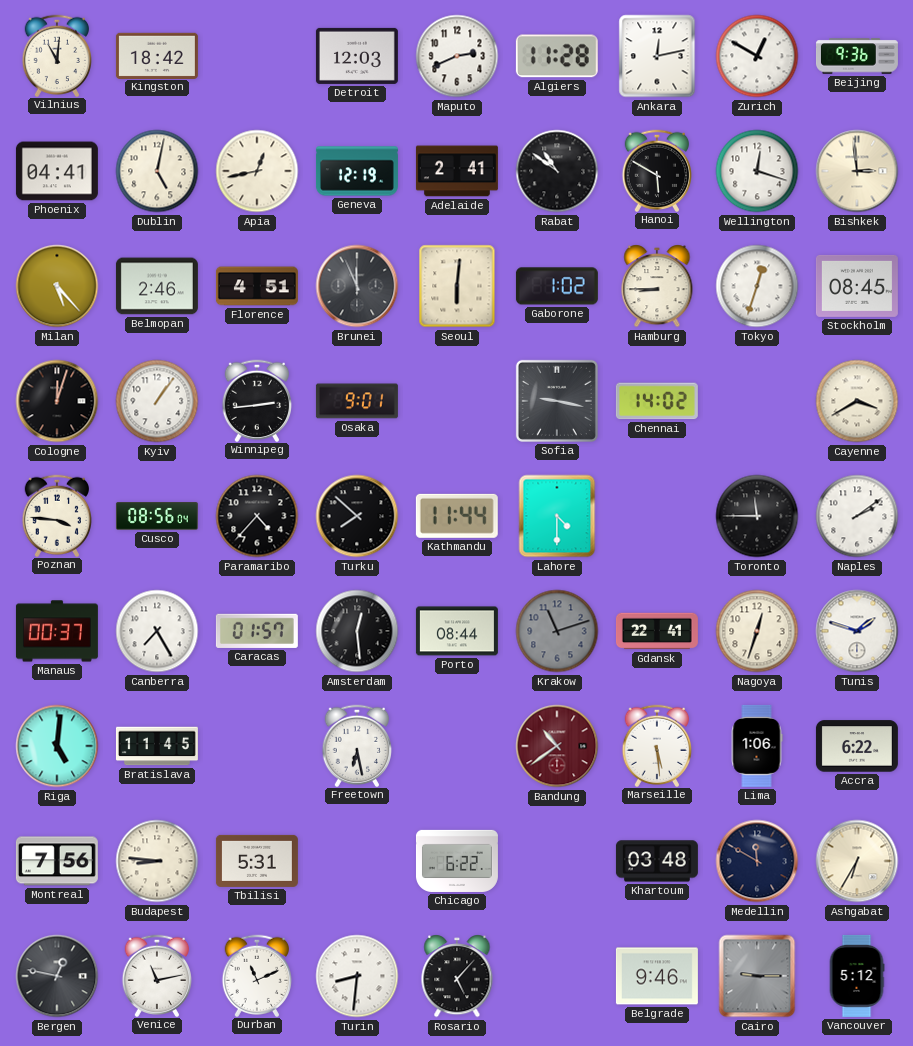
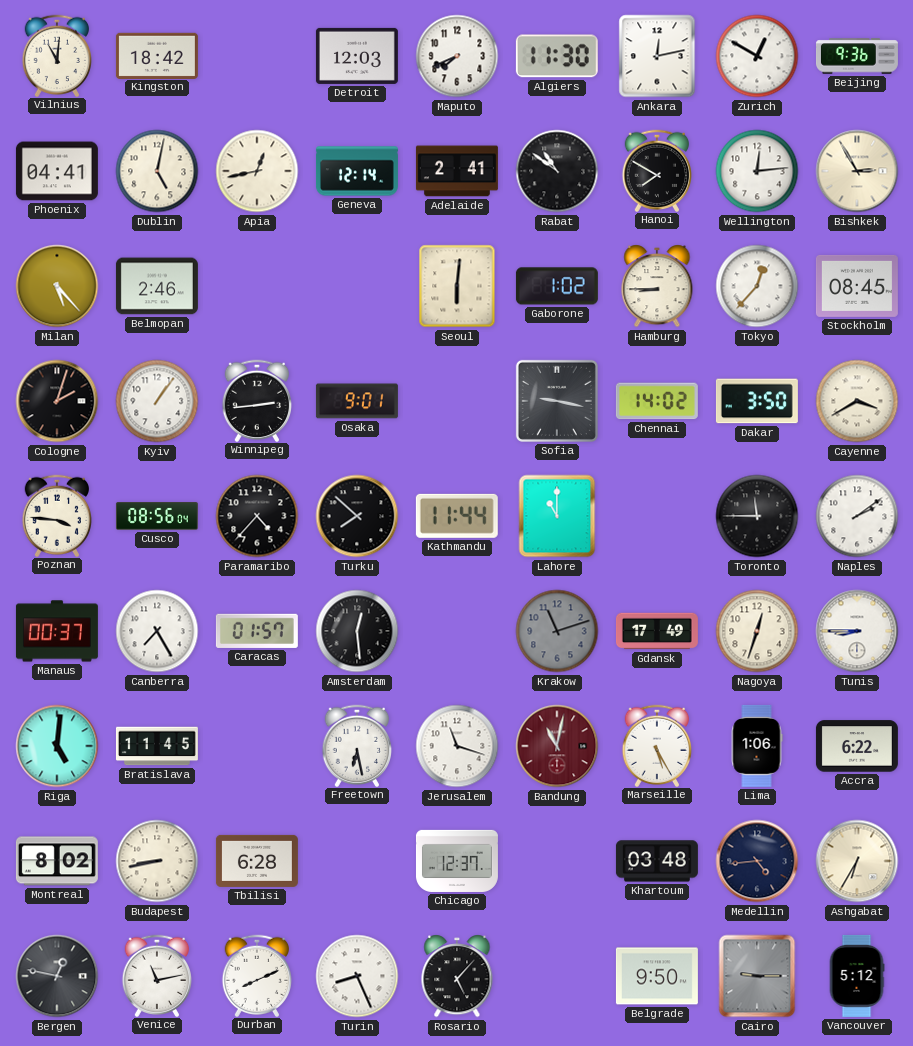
Maputo: 2:41 -> 7:41
Algiers: 11:28 -> 11:30
Geneva: 12:19 -> 12:14
Hanoi: 5:50 -> 7:50
Wellington: 12:18 -> 12:14
Bishkek: 2:59 -> 2:55
Florence: 4:51 -> none
Brunei: 11:56 -> none
Tokyo: 12:33 -> 12:37
Cologne: 12:03 -> 2:03
Dakar: none -> 3:50
Lahore: 4:30 -> 11:00
Porto: 08:44 -> none
Gdansk: 22:41 -> 17:49
Tunis: 1:48 -> 8:45
Jerusalem: none -> 11:18
Bandung: 10:39 -> 11:02
Marseille: 5:29 -> 5:25
Montreal: 7:56 -> 8:02
Budapest: 8:46 -> 8:43
Tbilisi: 5:31 -> 6:28
Chicago: 6:22 -> 12:37
Medellin: 11:50 -> 4:44
Durban: 11:11 -> 8:11
Turin: 8:31 -> 8:26
Belgrade: 9:46 -> 9:50
